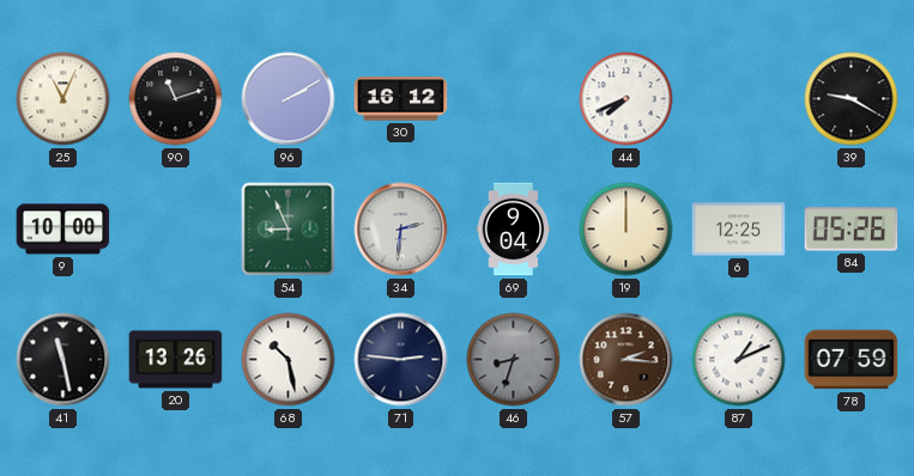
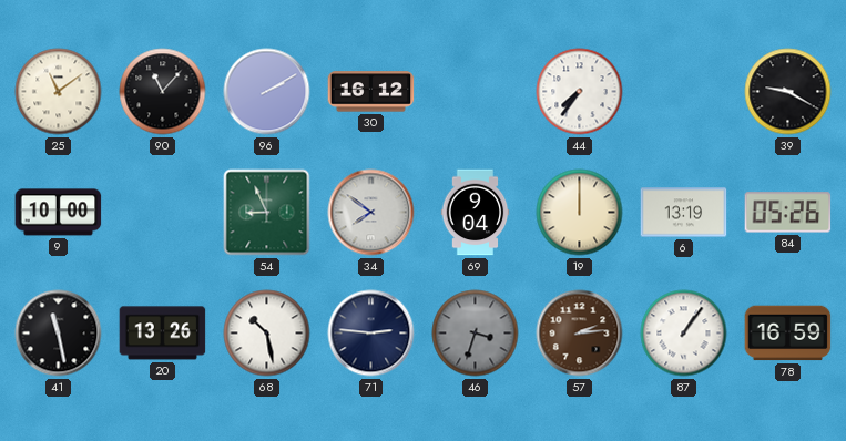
25: 11:04 -> 11:09
90: 11:12 -> 11:07
44: 7:41 -> 7:36
34: 2:31 -> 7:51
6: 12:25 -> 13:19
46: 8:33 -> 3:33
57: 2:16 -> 2:14
87: 1:11 -> 1:06
78: 07:59 -> 16:59
